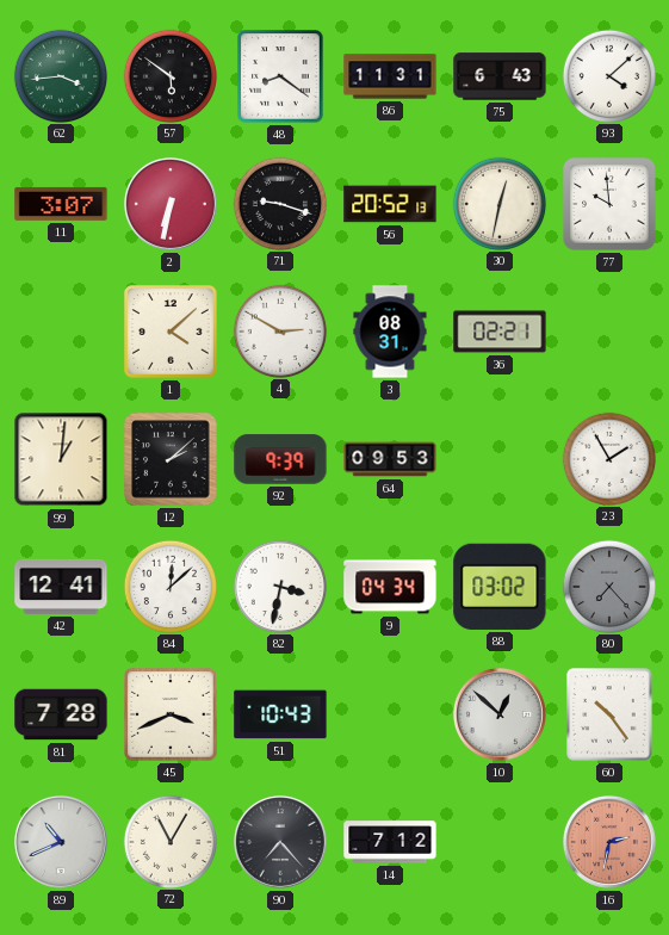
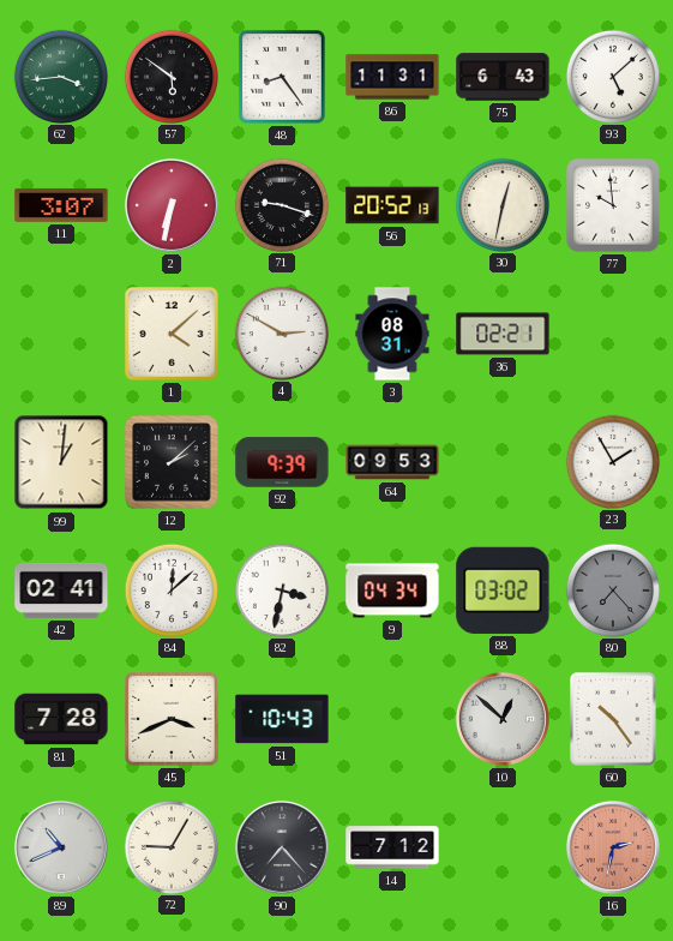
48: 8:21 -> 8:24
93: 4:08 -> 5:08
42: 12:41 -> 02:41
72: 11:05 -> 9:05
